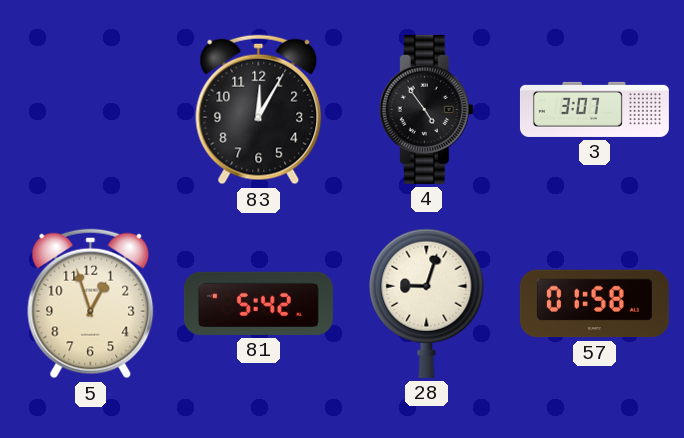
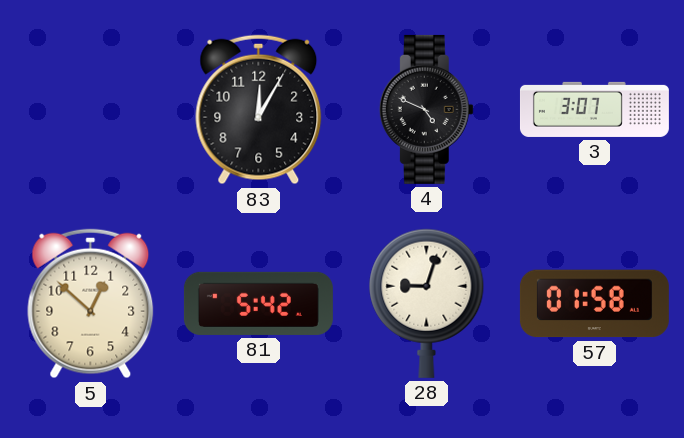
4: 4:54 -> 4:49
5: 12:57 -> 12:52
